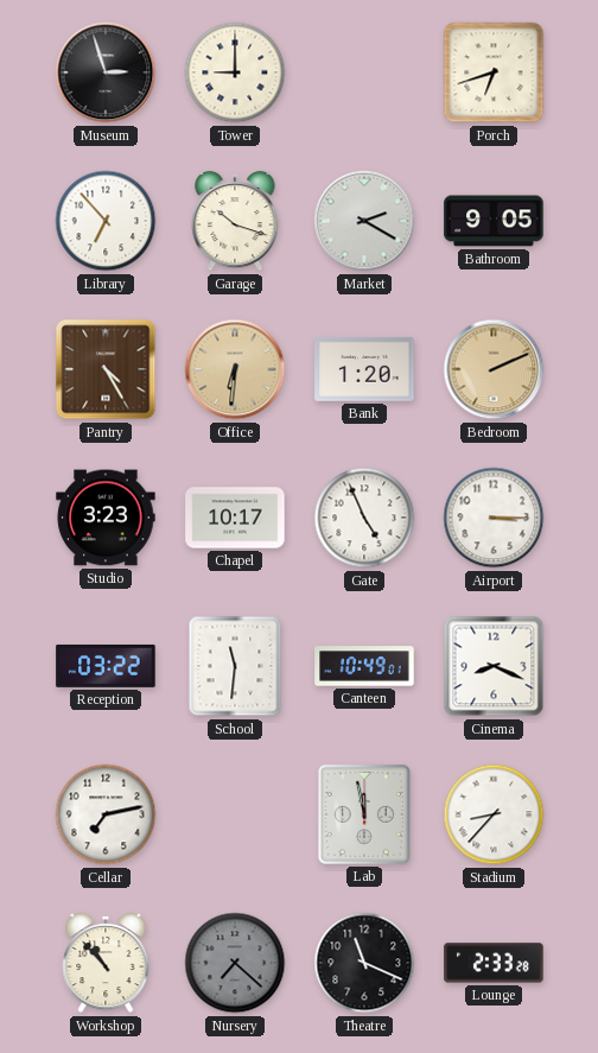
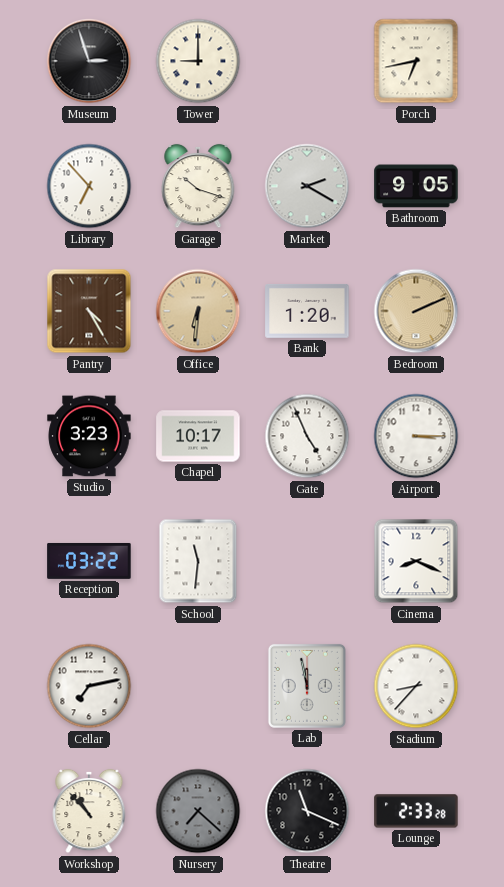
Porch: 6:42 -> 6:43
Canteen: 10:49 -> none
